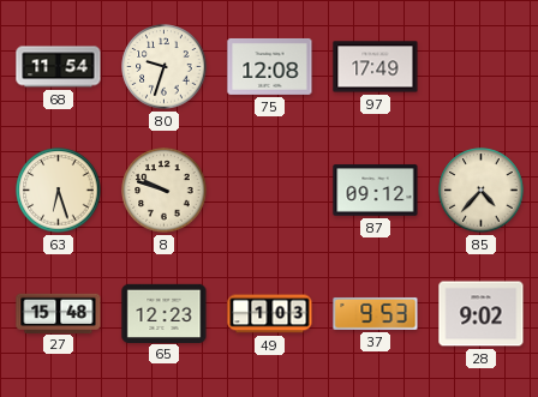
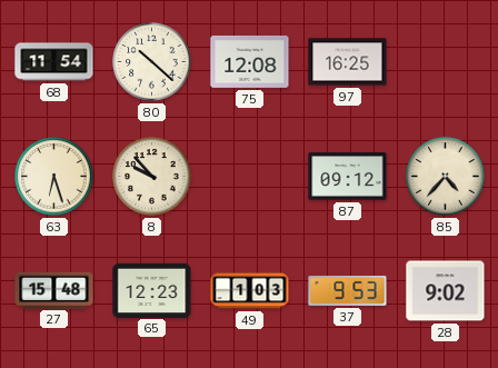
80: 9:33 -> 10:22
97: 17:49 -> 16:25
8: 9:48 -> 9:53
